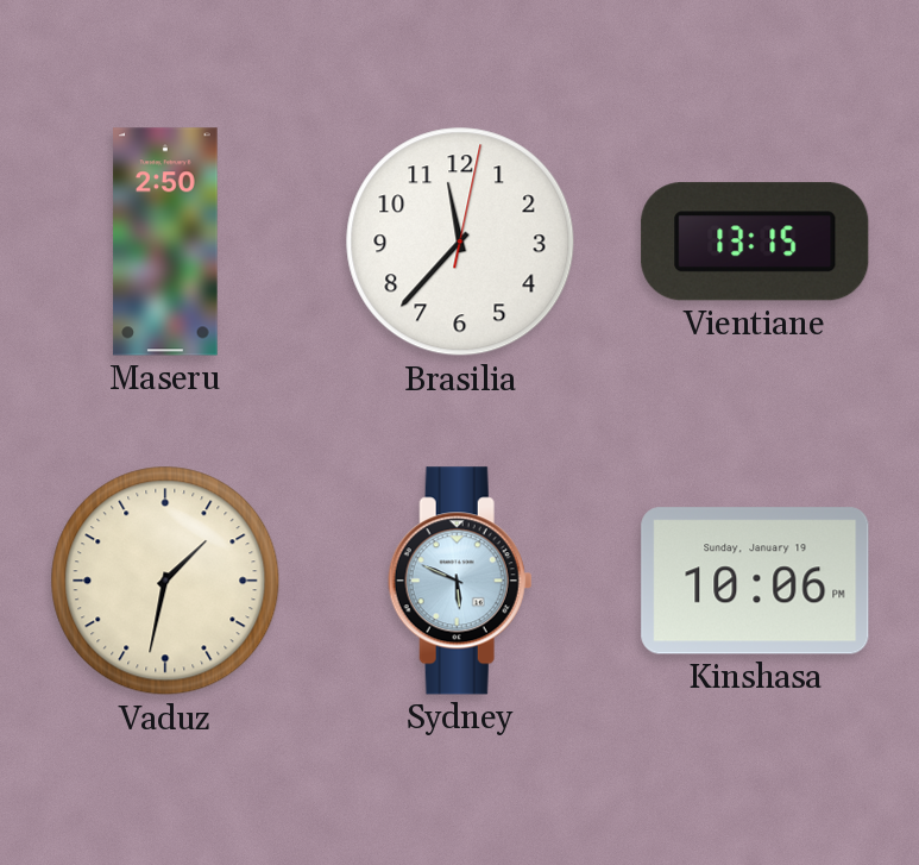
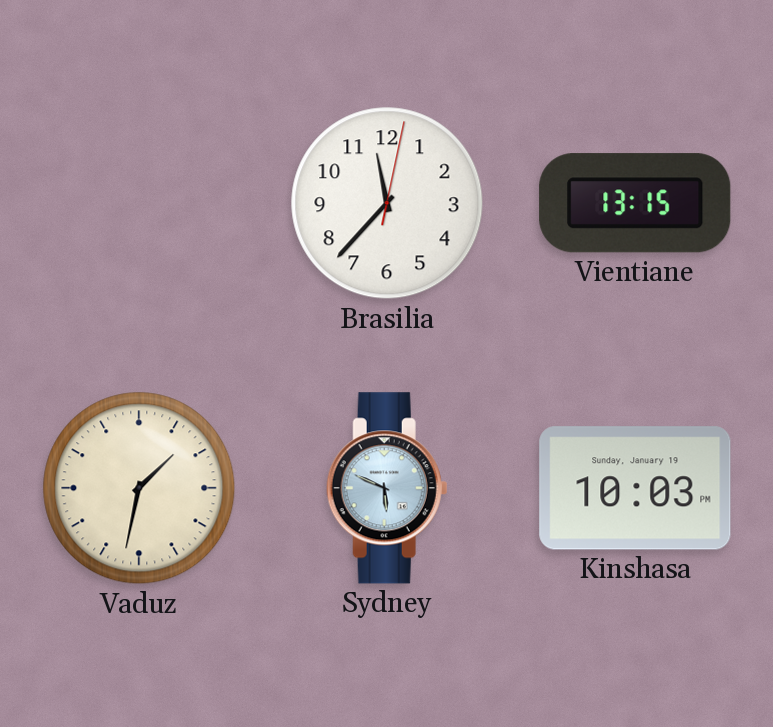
Maseru: 2:50 -> none
Kinshasa: 10:06 -> 10:03
